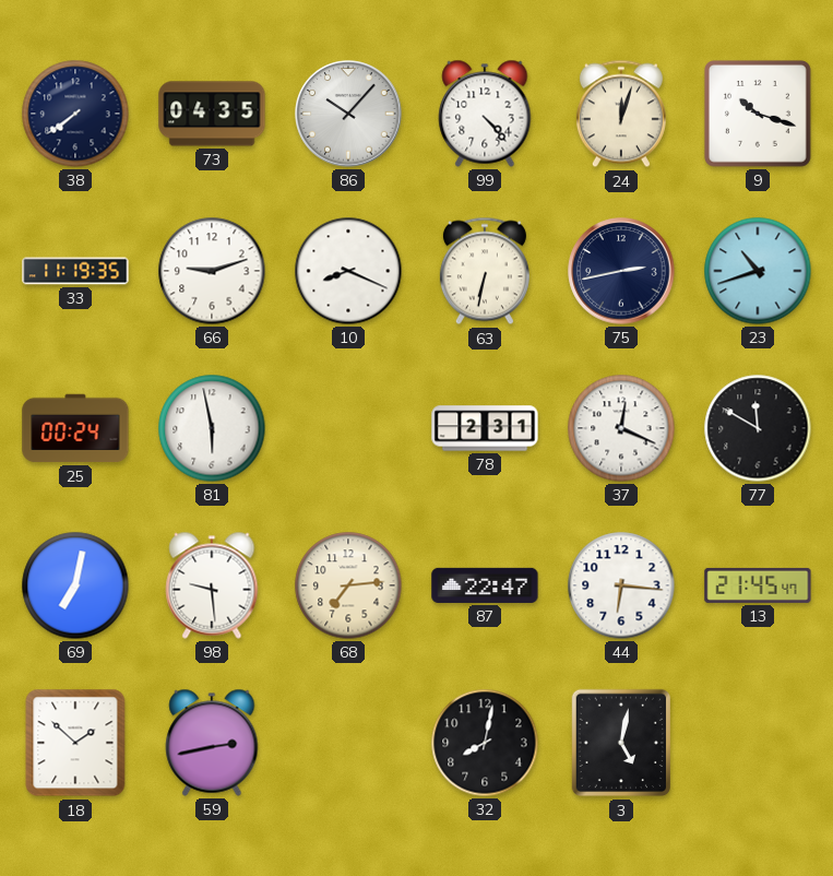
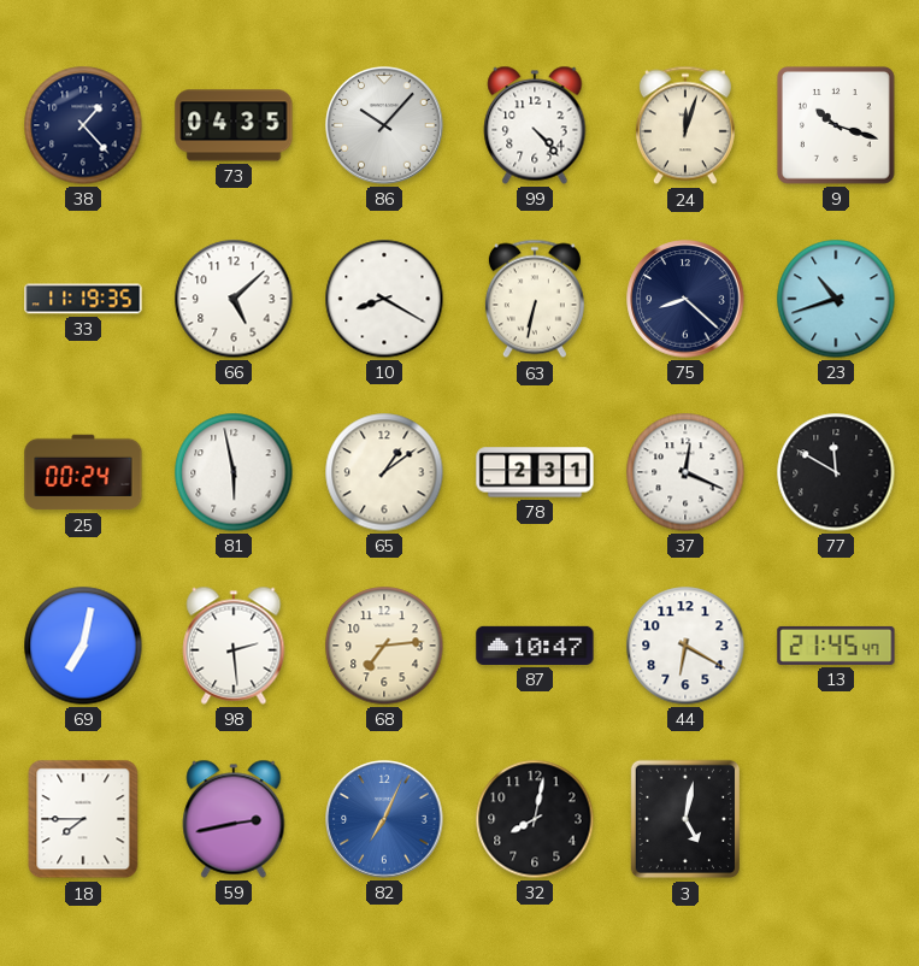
38: 7:39 -> 1:23
66: 9:12 -> 5:08
10: 8:19 -> 8:20
75: 2:43 -> 8:22
65: none -> 1:09
98: 9:29 -> 2:29
87: 22:47 -> 10:47
44: 6:16 -> 6:20
18: 1:52 -> 7:45
82: none -> 7:04
